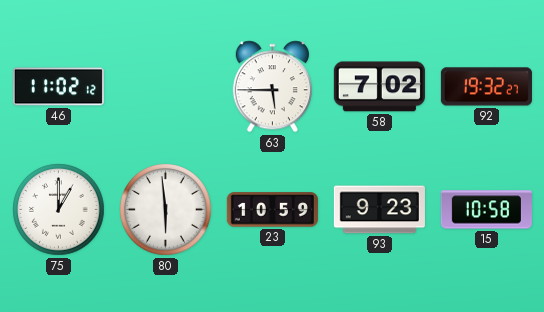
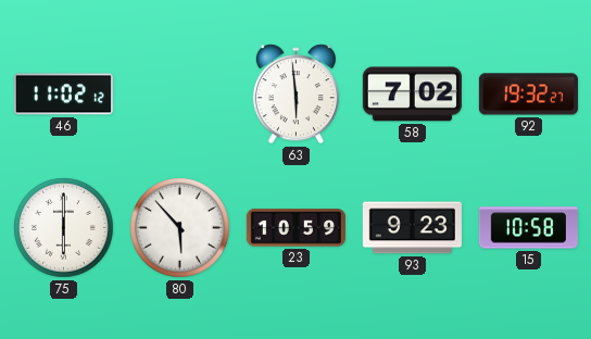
63: 5:45 -> 5:59
75: 1:00 -> 6:00
80: 5:59 -> 5:53
